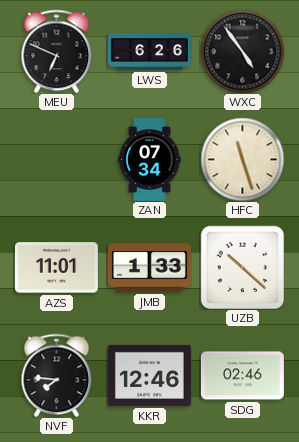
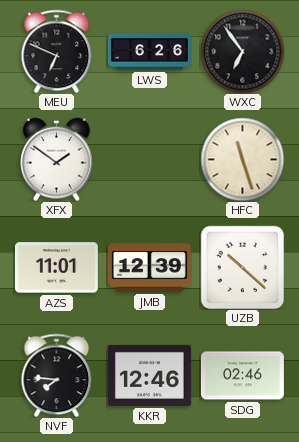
WXC: 4:54 -> 6:54
XFX: none -> 1:51
ZAN: 07:34 -> none
JMB: 1:33 -> 12:39
